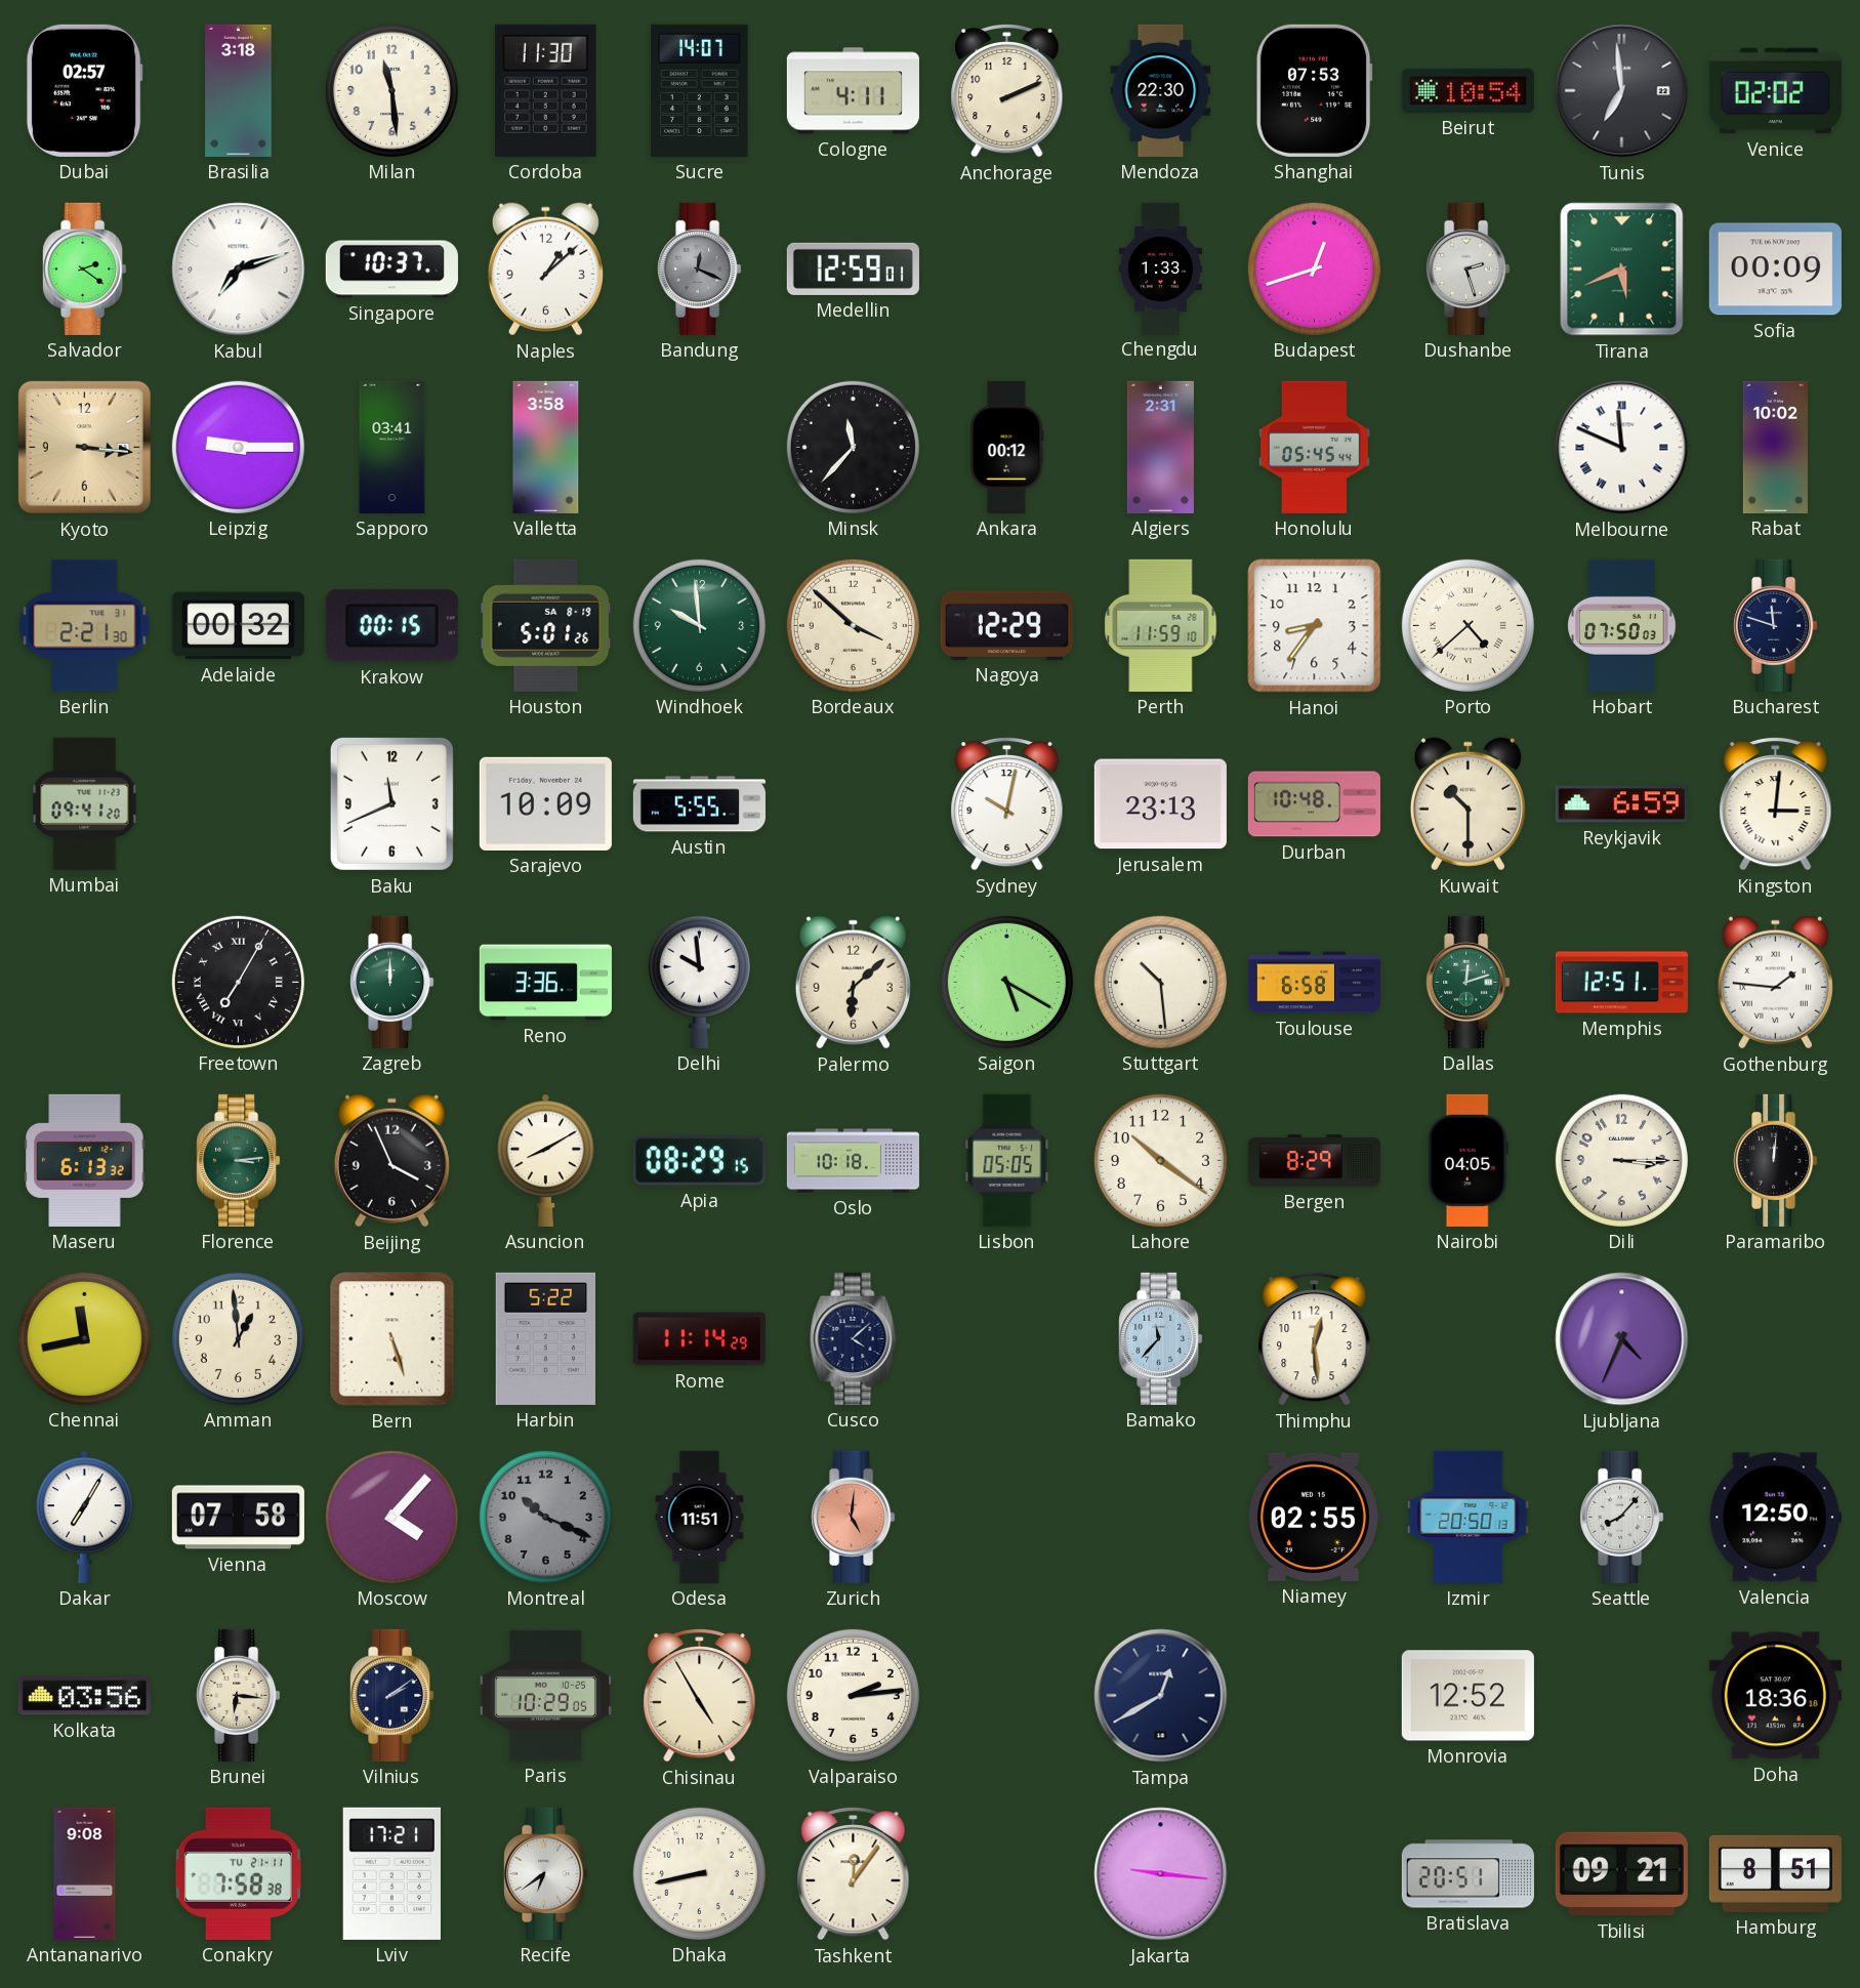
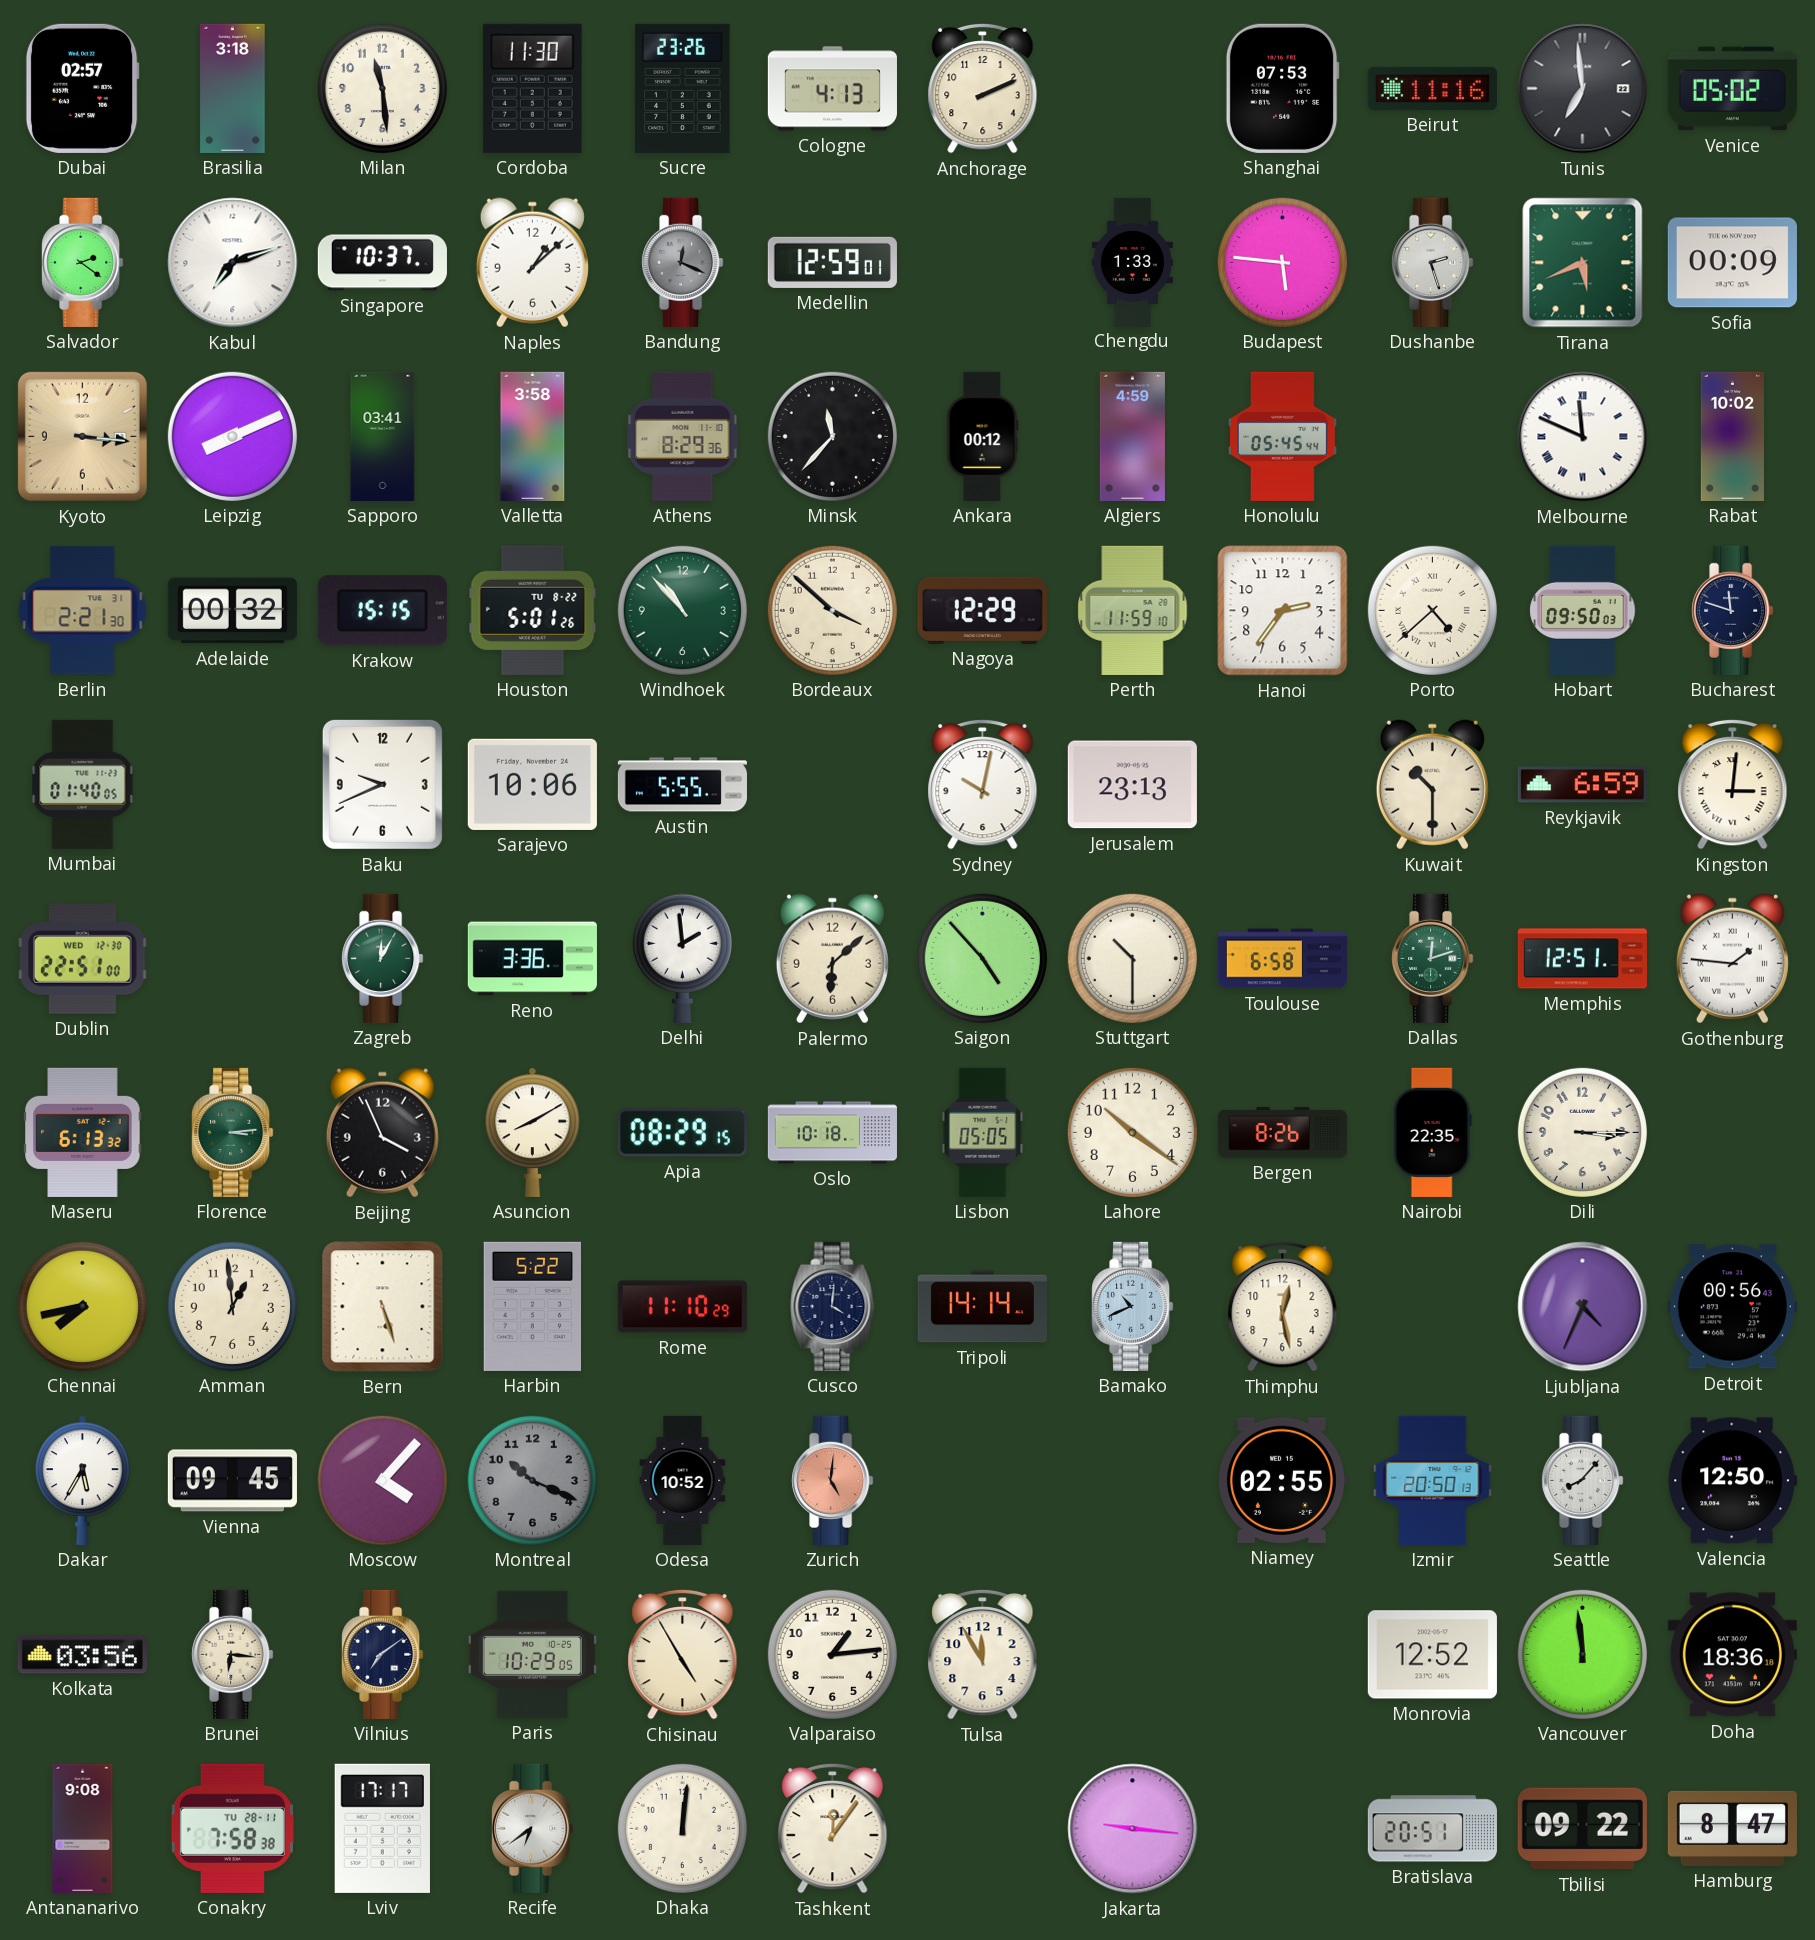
Sucre: 14:07 -> 23:26
Cologne: 4:11 -> 4:13
Mendoza: 22:30 -> none
Beirut: 10:54 -> 11:16
Venice: 02:02 -> 05:02
Budapest: 12:42 -> 5:46
Leipzig: 9:15 -> 8:11
Athens: none -> 8:29
Algiers: 2:31 -> 4:59
Krakow: 00:15 -> 15:15
Houston date: SA 8-19 -> TU 8-22
Windhoek: 9:59 -> 10:53
Hanoi: 8:36 -> 2:36
Hobart: 07:50 -> 09:50
Mumbai: 09:41 -> 01:40
Baku: 11:41 -> 9:41
Sarajevo: 10:09 -> 10:06
Durban: 10:48 -> none
Dublin: none -> 22:51
Freetown: 7:05 -> none
Zagreb: 12:00 -> 12:05
Delhi: 9:59 -> 1:59
Saigon: 5:20 -> 4:53
Stuttgart: 10:29 -> 10:30
Bergen: 8:29 -> 8:26
Nairobi: 04:05 -> 22:35
Paramaribo: 12:01 -> none
Chennai: 11:43 -> 7:43
Rome: 11:14 -> 11:10
Cusco: 4:08 -> 4:01
Tripoli: none -> 14:14
Bamako: 11:37 -> 10:41
Thimphu: 12:29 -> 12:28
Detroit: none -> 00:56
Dakar: 7:05 -> 5:35
Vienna: 07:58 -> 09:45
Odesa: 11:51 -> 10:52
Vilnius: 2:09 -> 7:09
Valparaiso: 2:14 -> 1:14
Tulsa: none -> 11:55
Tampa: 12:40 -> none
Vancouver: none -> 11:59
Conakry date: TU 21-11 -> TU 28-11
Lviv: 17:21 -> 17:17
Dhaka: 8:43 -> 12:01
Tbilisi: 09:21 -> 09:22
Hamburg: 8:51 -> 8:47
